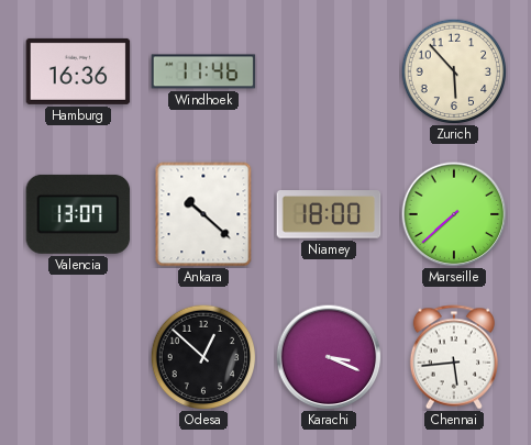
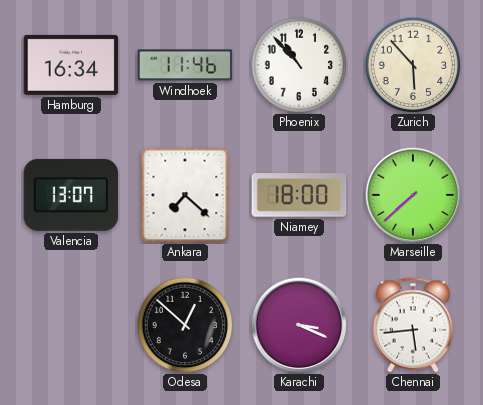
Hamburg: 16:36 -> 16:34
Phoenix: none -> 10:53
Ankara: 10:22 -> 7:22
